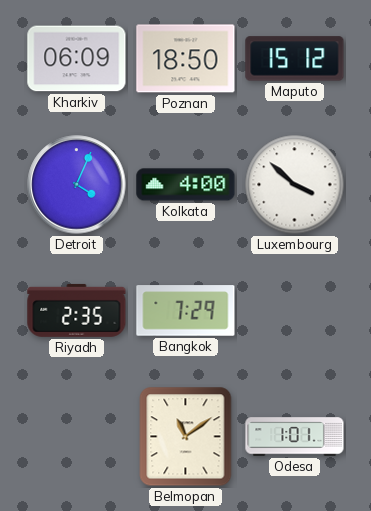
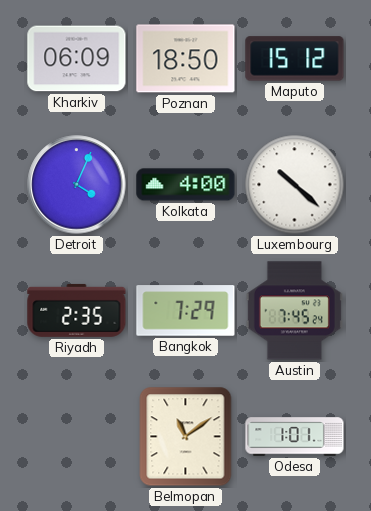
Luxembourg: 3:52 -> 10:22
Austin: none -> 7:45
